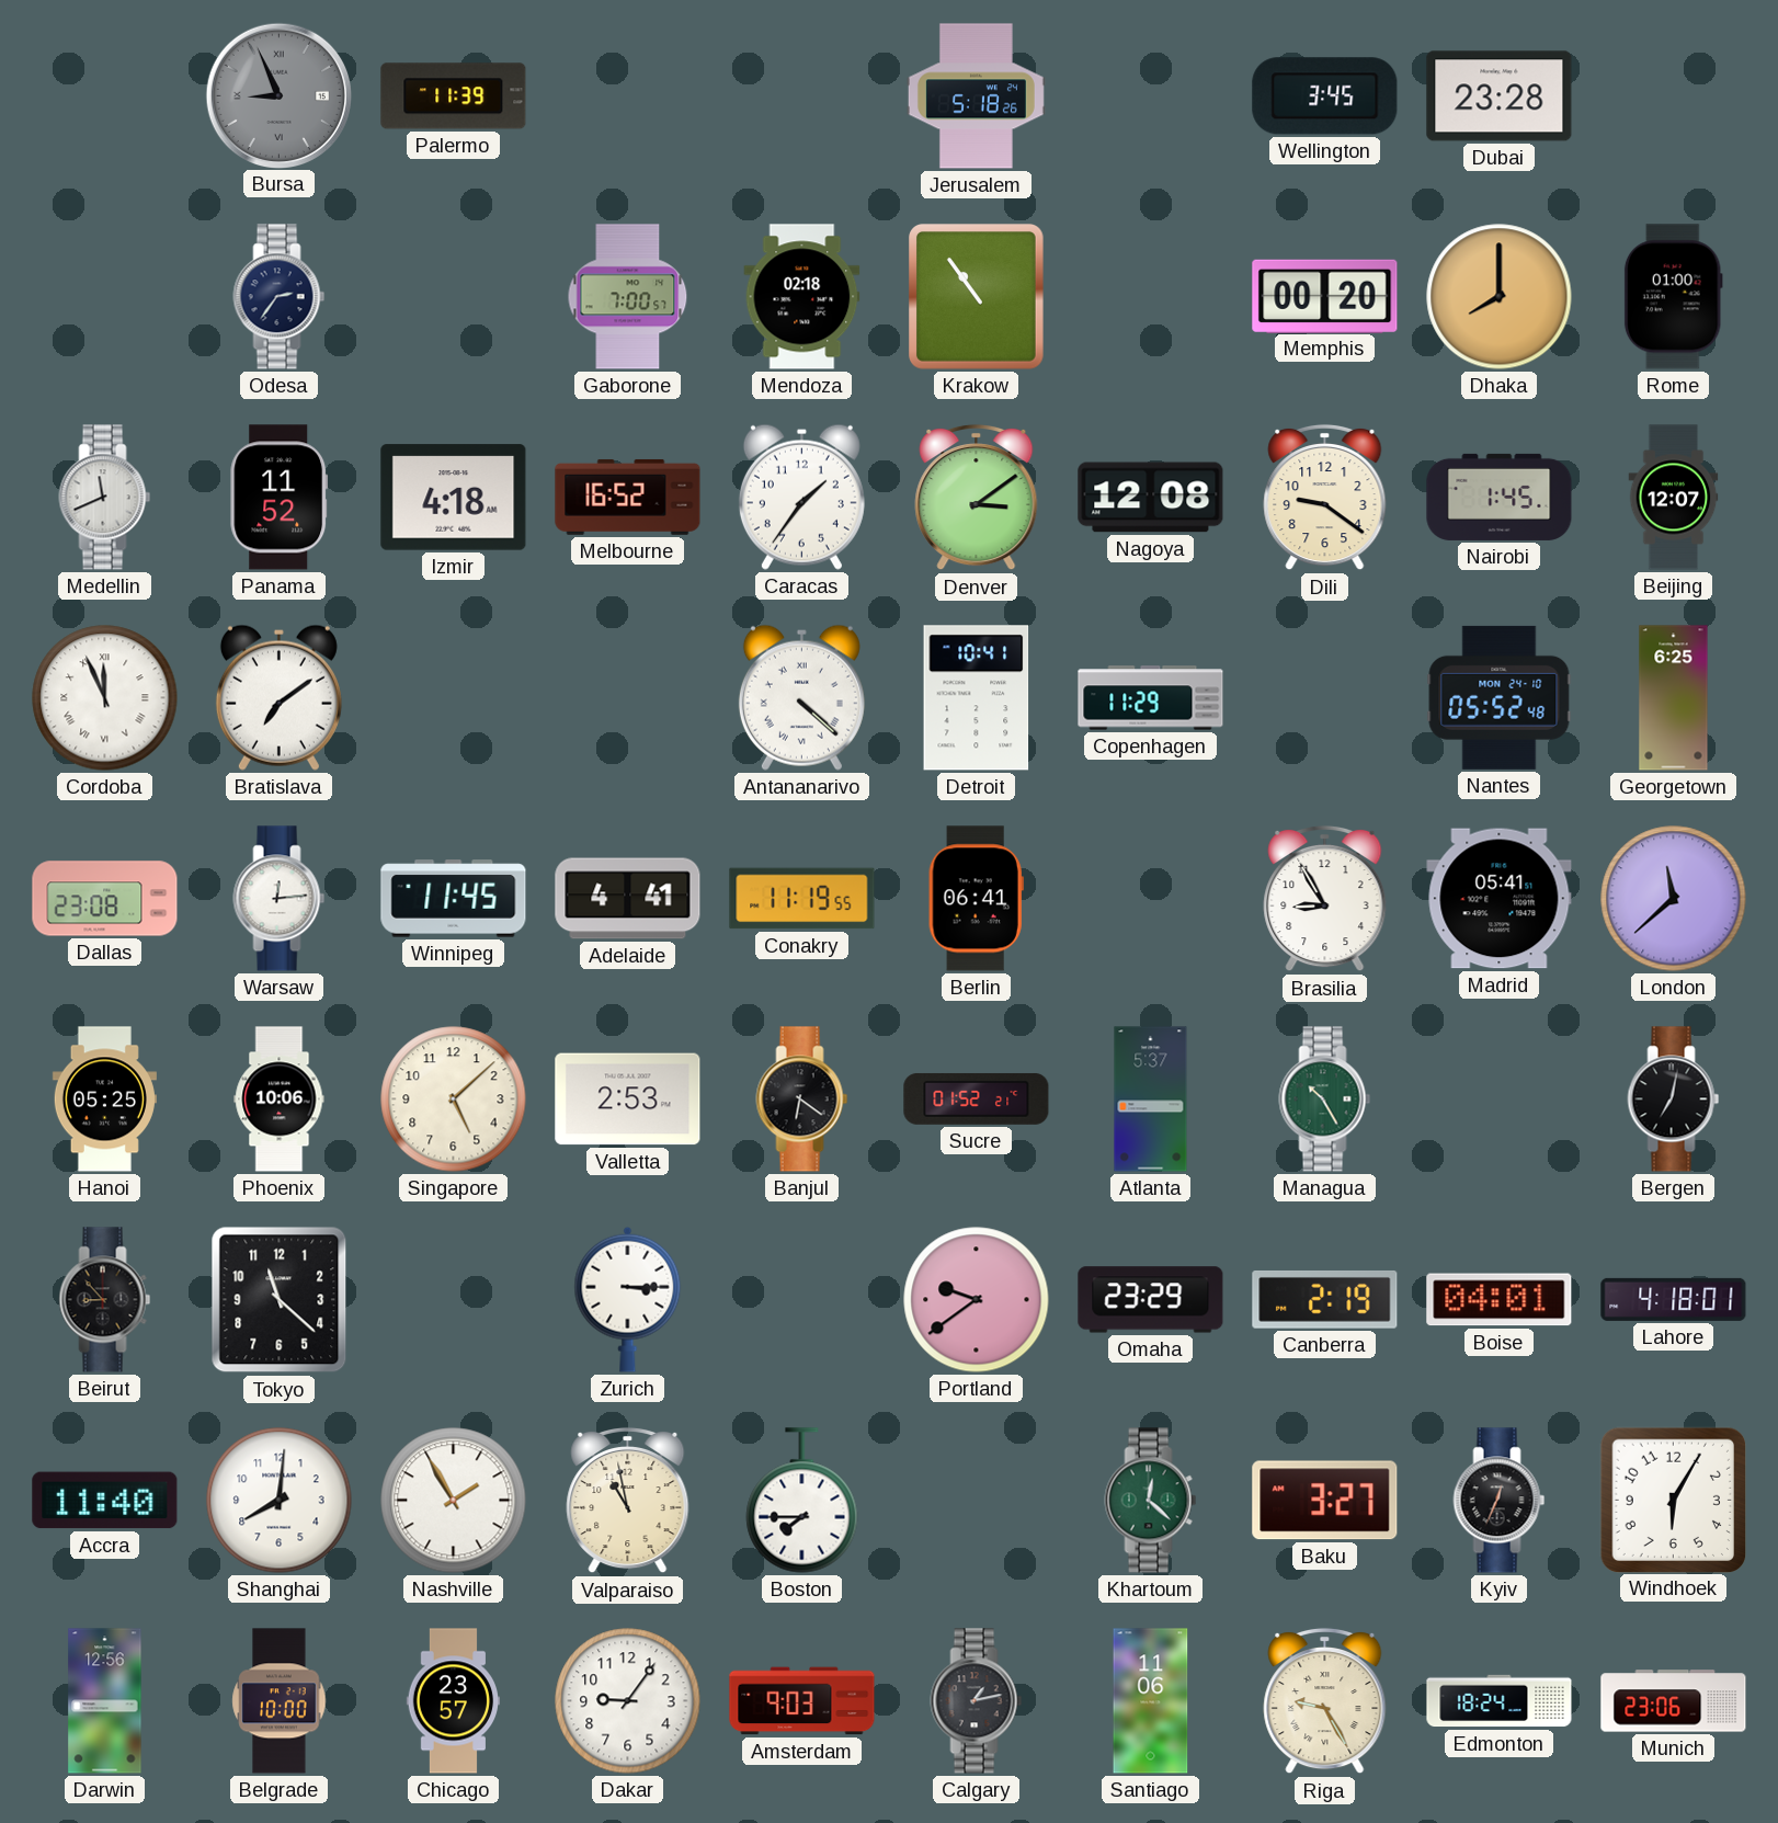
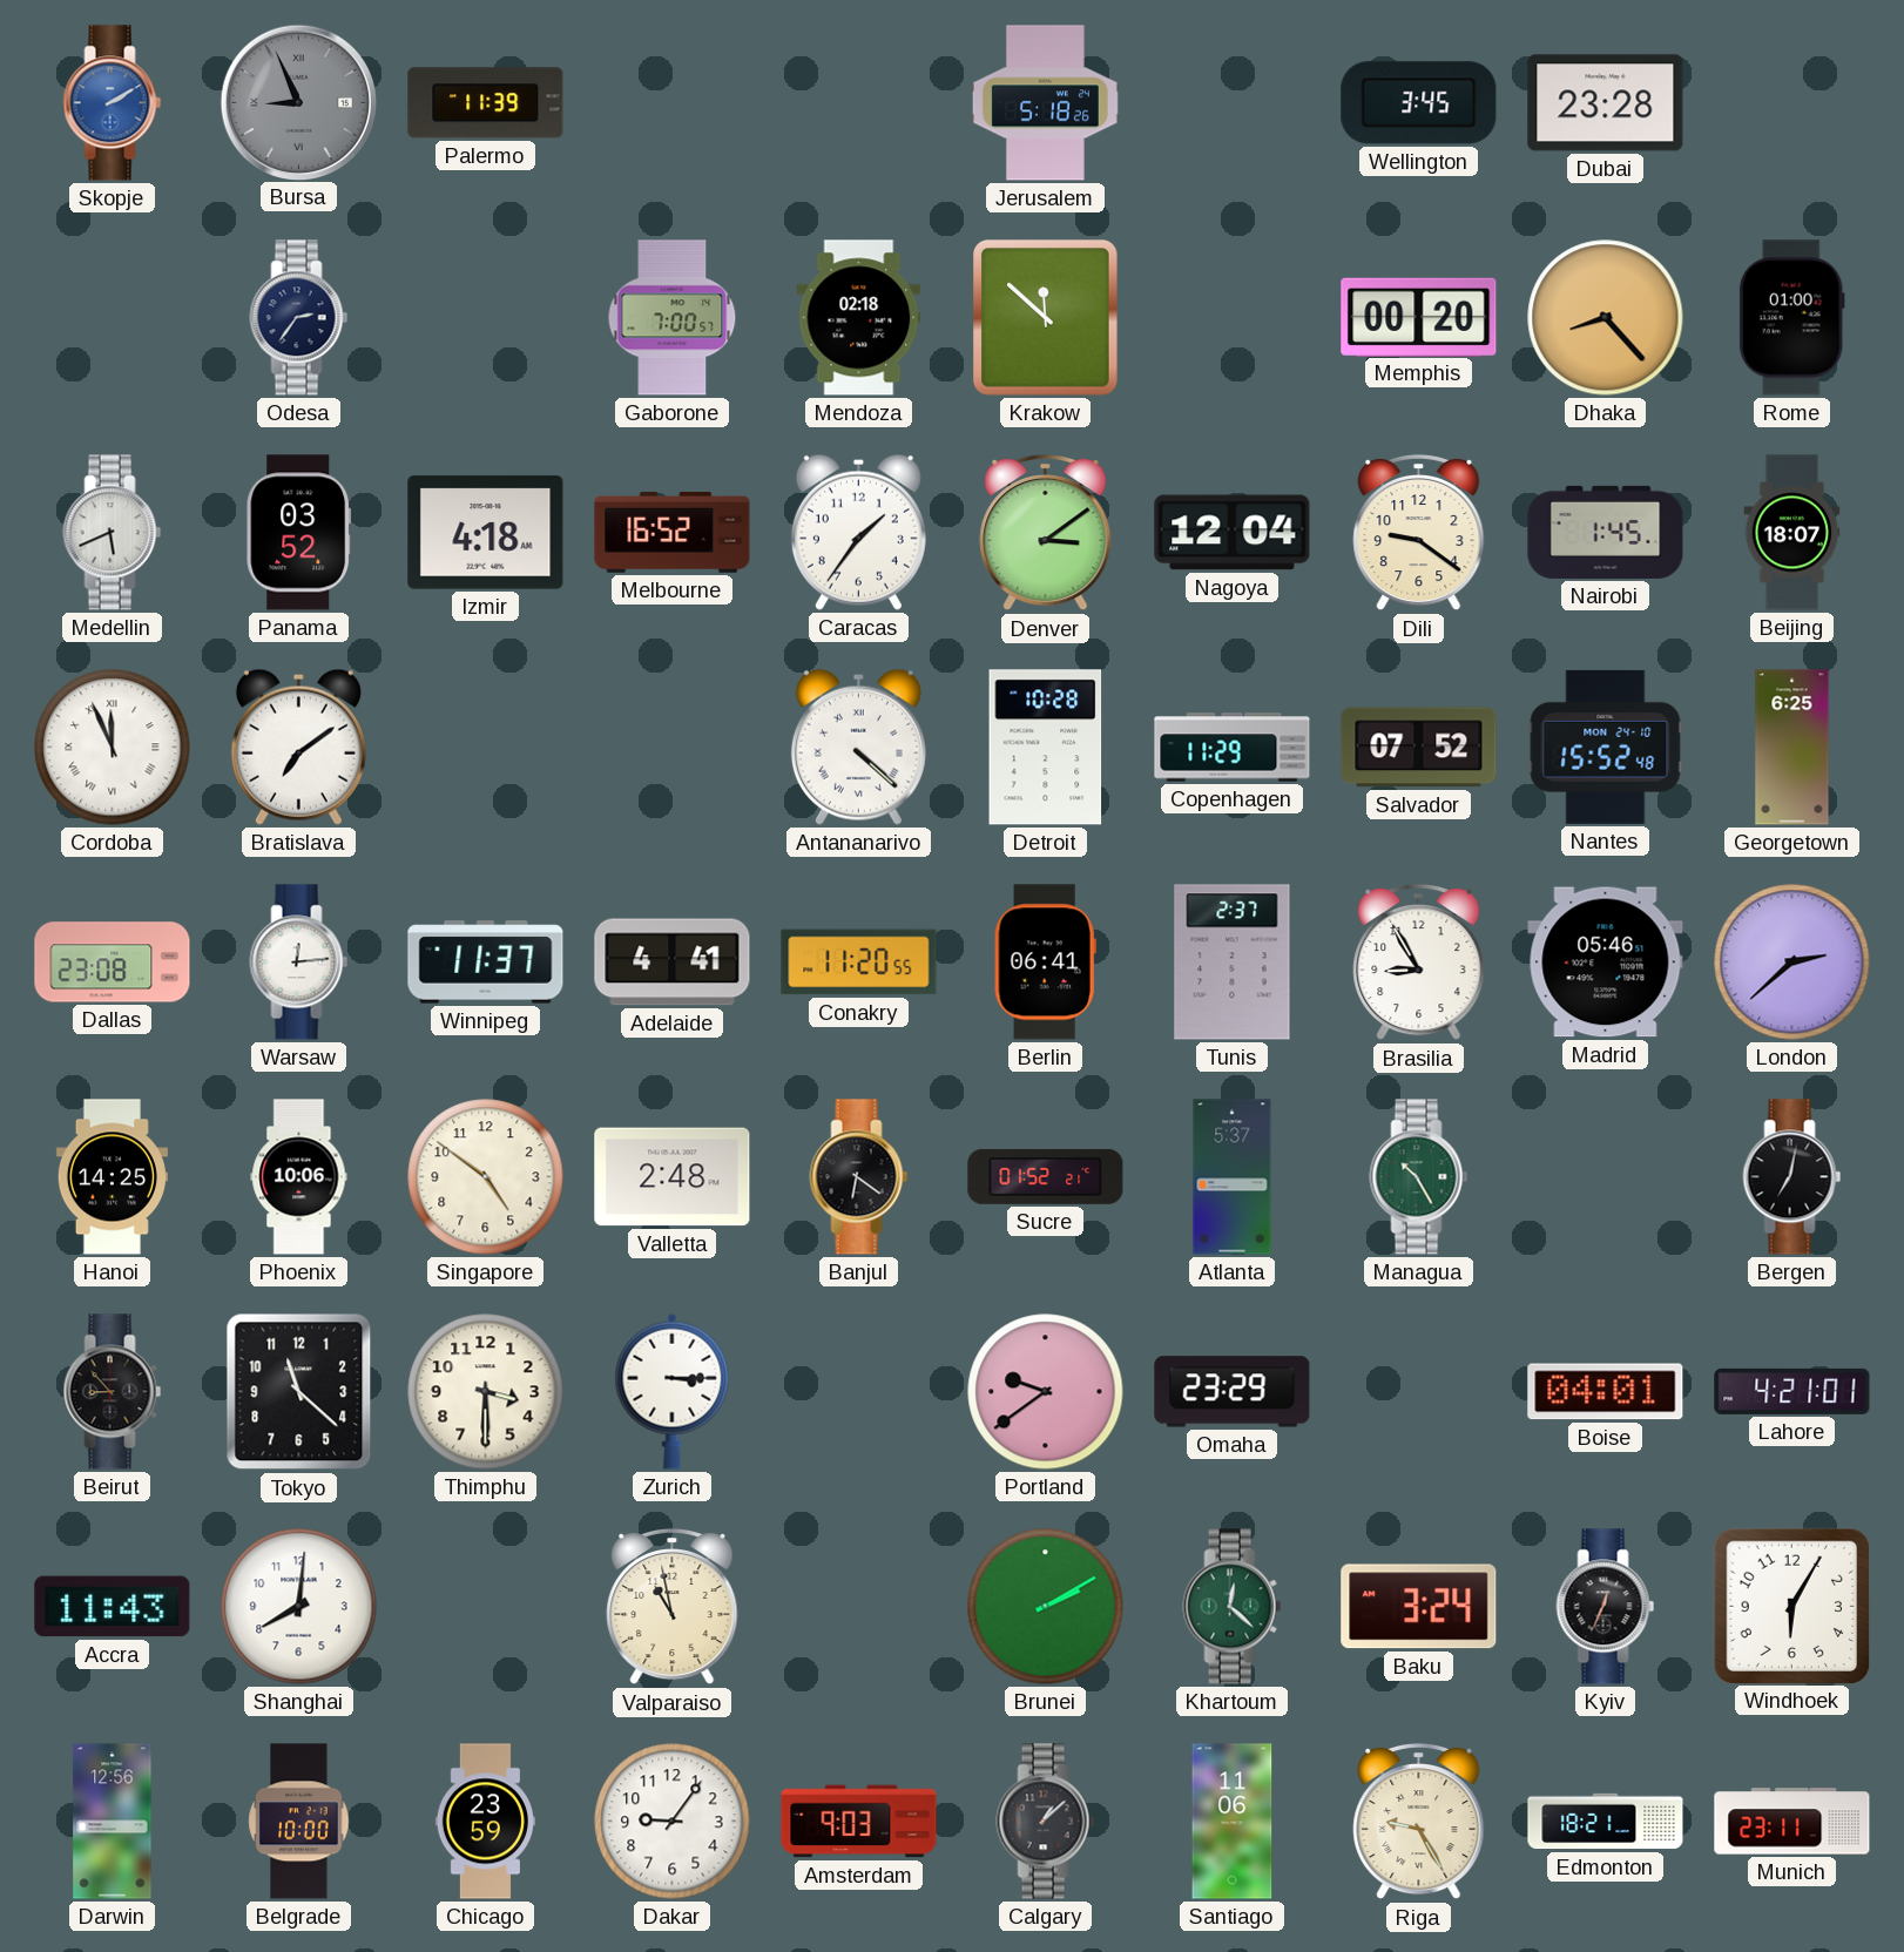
Skopje: none -> 2:10
Krakow: 10:54 -> 11:52
Dhaka: 8:00 -> 8:23
Medellin: 11:41 -> 5:41
Panama: 11:52 -> 03:52
Nagoya: 12:08 -> 12:04
Beijing: 12:07 -> 18:07
Detroit: 10:41 -> 10:28
Salvador: none -> 07:52
Nantes: 05:52 -> 15:52
Winnipeg: 11:45 -> 11:37
Conakry: 11:19 -> 11:20
Tunis: none -> 2:37
Madrid: 05:41 -> 05:46
London: 11:38 -> 2:38
Hanoi: 05:25 -> 14:25
Singapore: 5:08 -> 4:51
Valletta: 2:53 -> 2:48
Thimphu: none -> 3:30
Canberra: 2:19 -> none
Lahore: 4:18 -> 4:21
Accra: 11:40 -> 11:43
Nashville: 1:55 -> none
Boston: 7:45 -> none
Brunei: none -> 2:10
Baku: 3:27 -> 3:24
Chicago: 23:57 -> 23:59
Calgary: 1:13 -> 1:08
Edmonton: 18:24 -> 18:21
Munich: 23:06 -> 23:11
